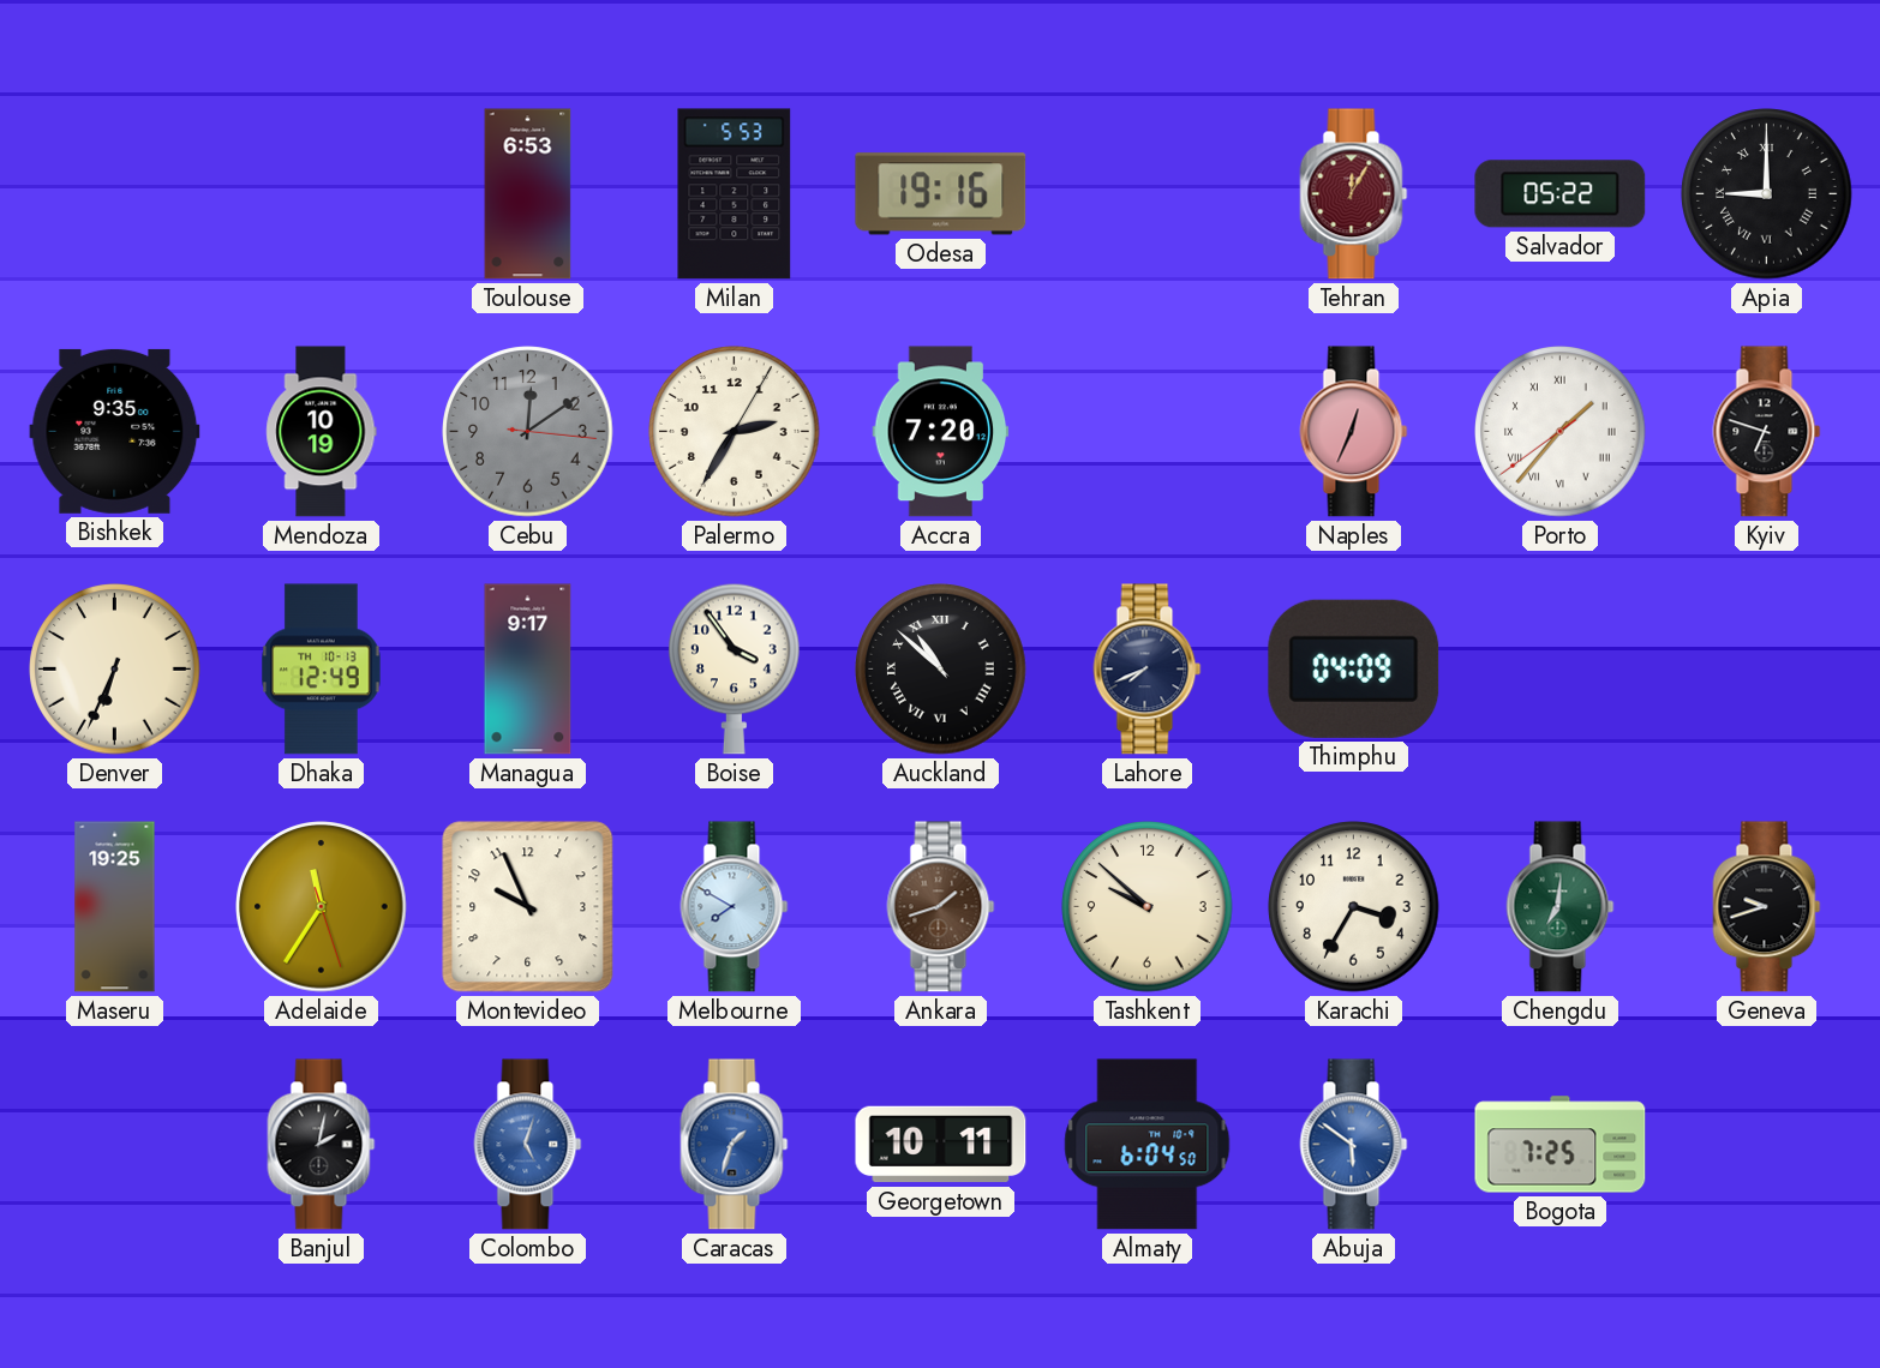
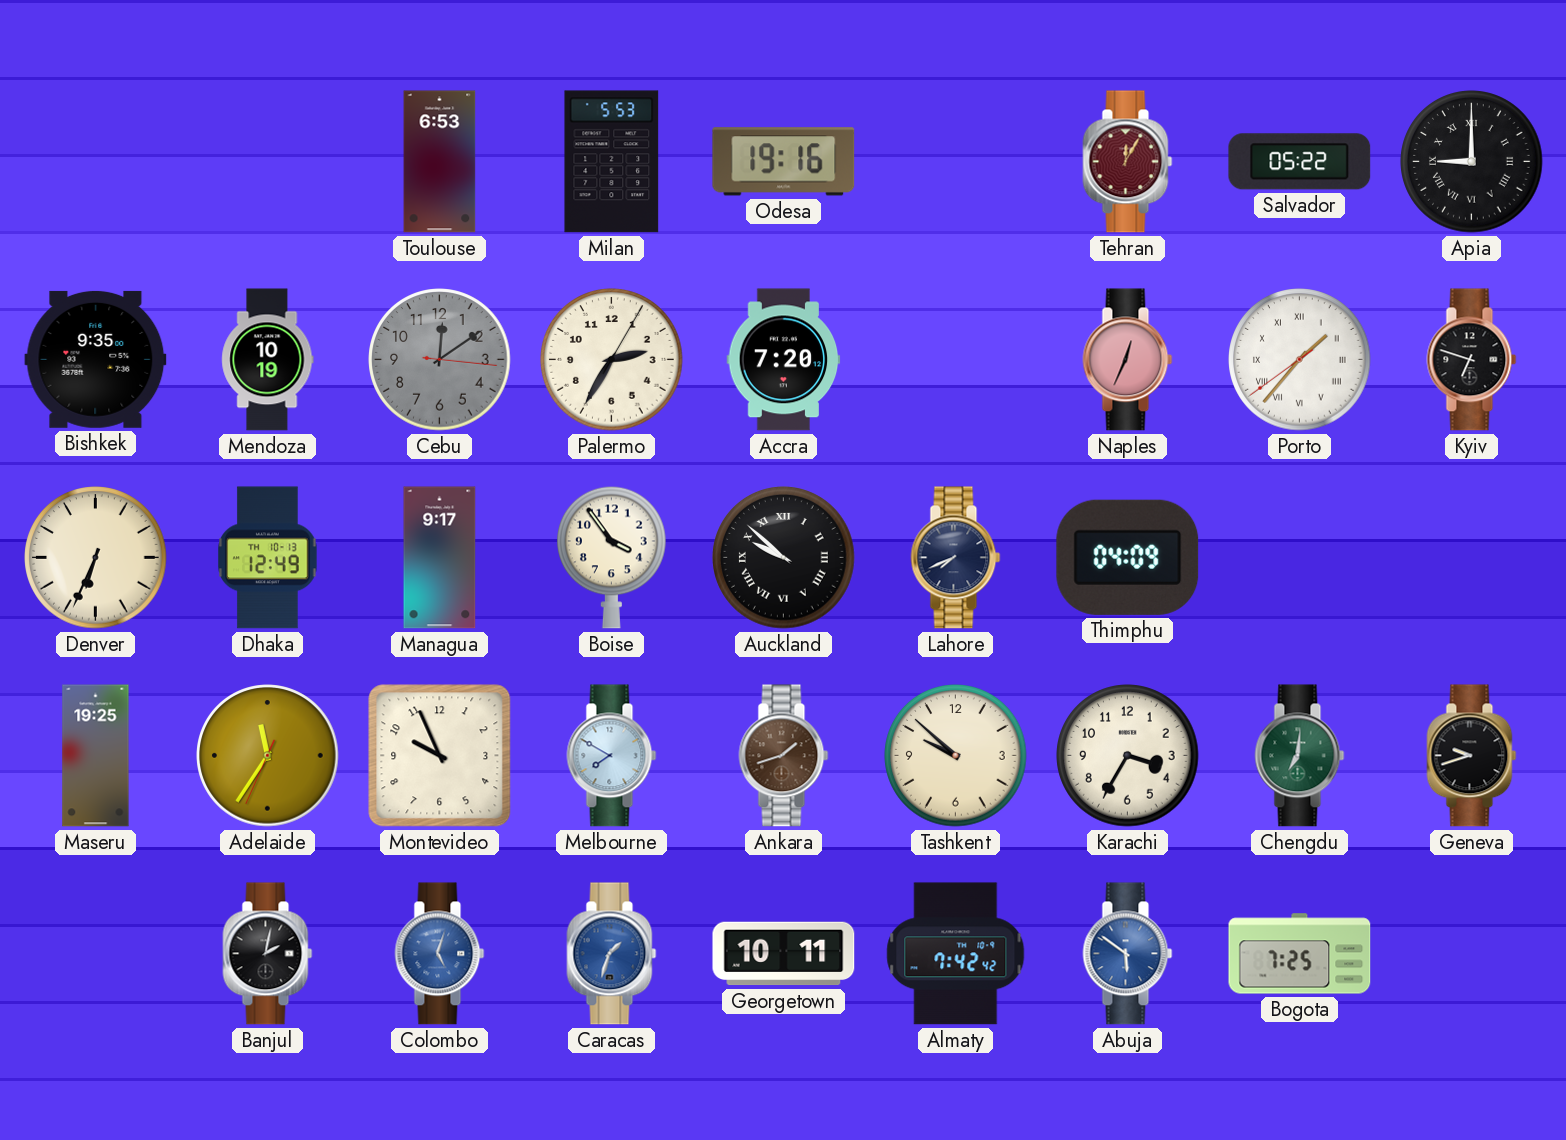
Auckland: 10:52 -> 9:52
Adelaide: 11:35:27 -> 11:35:34
Almaty: 6:04 -> 7:42
